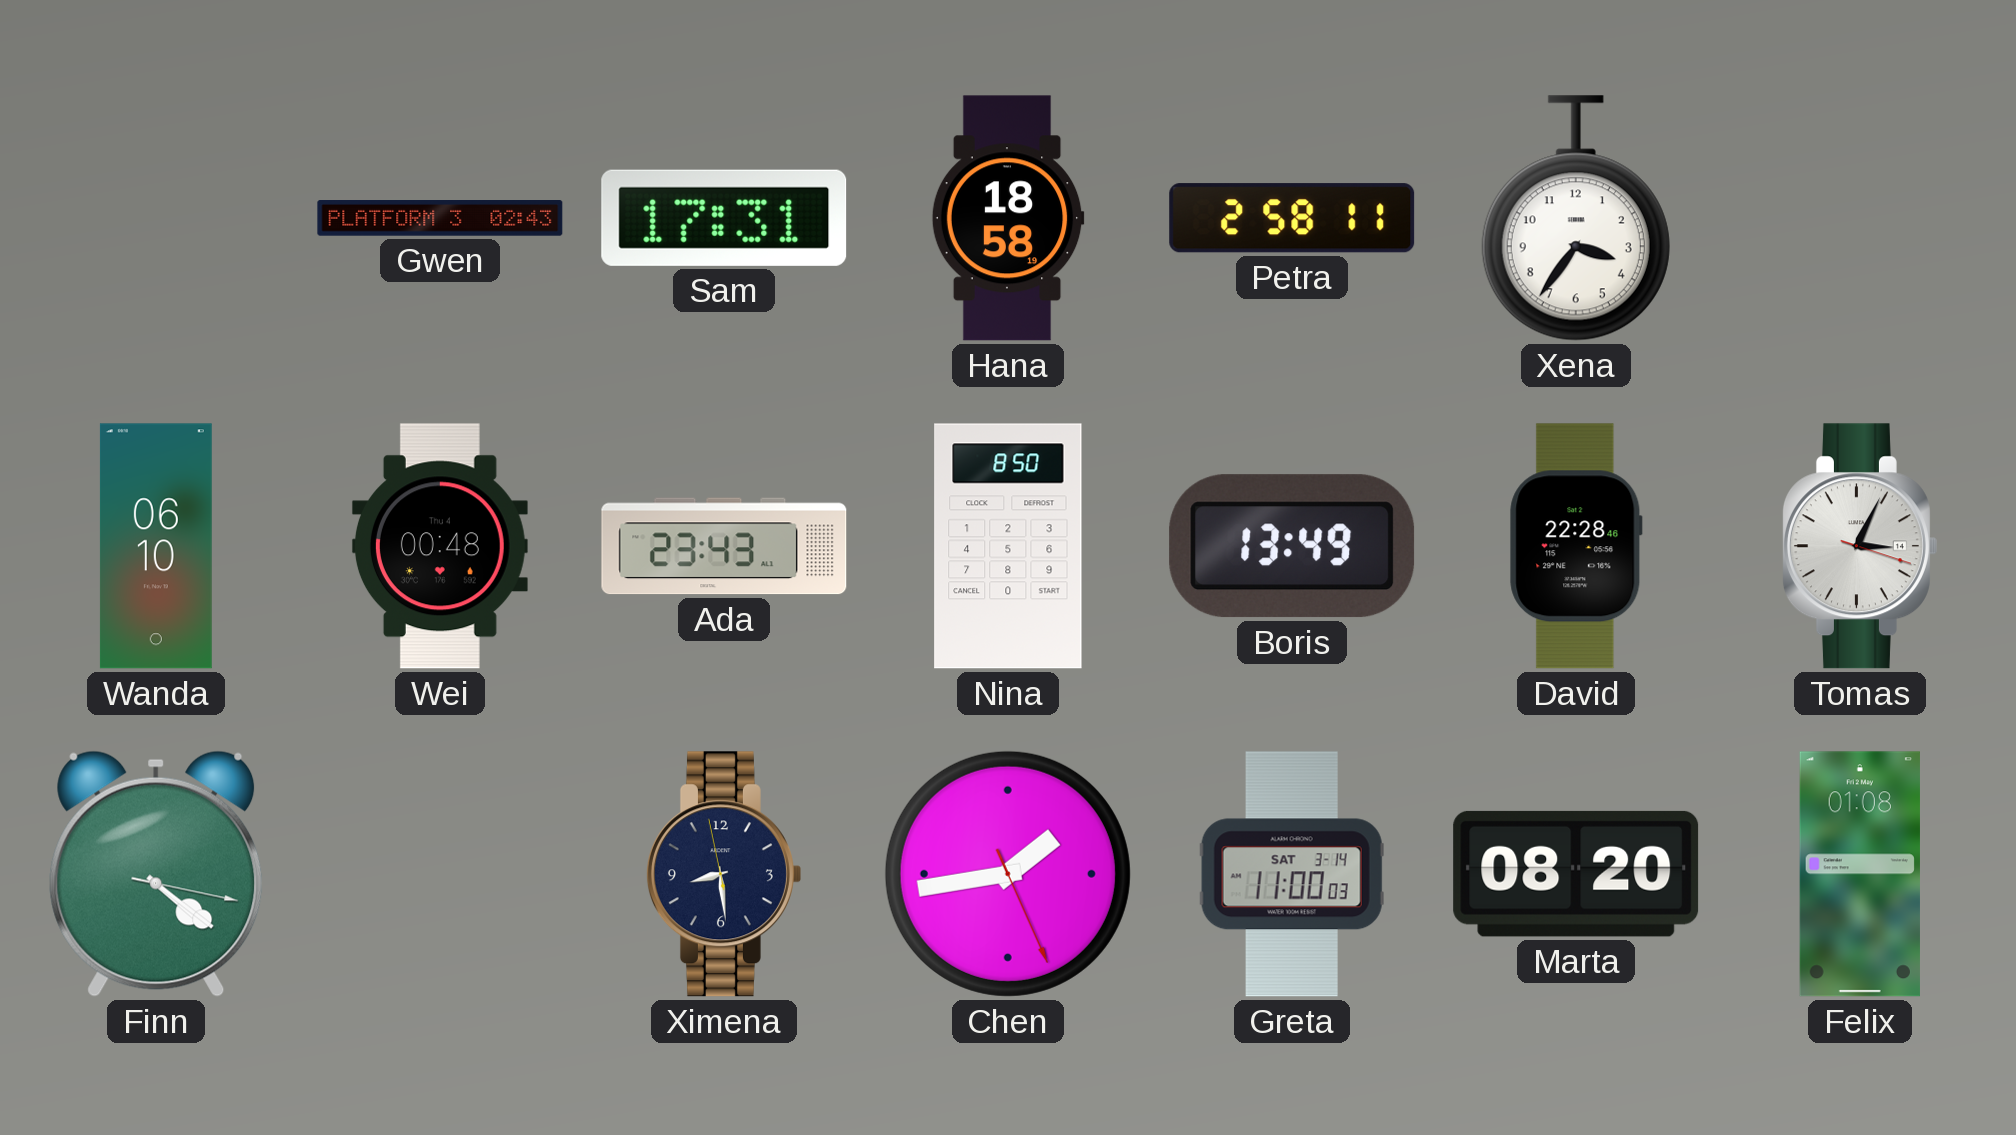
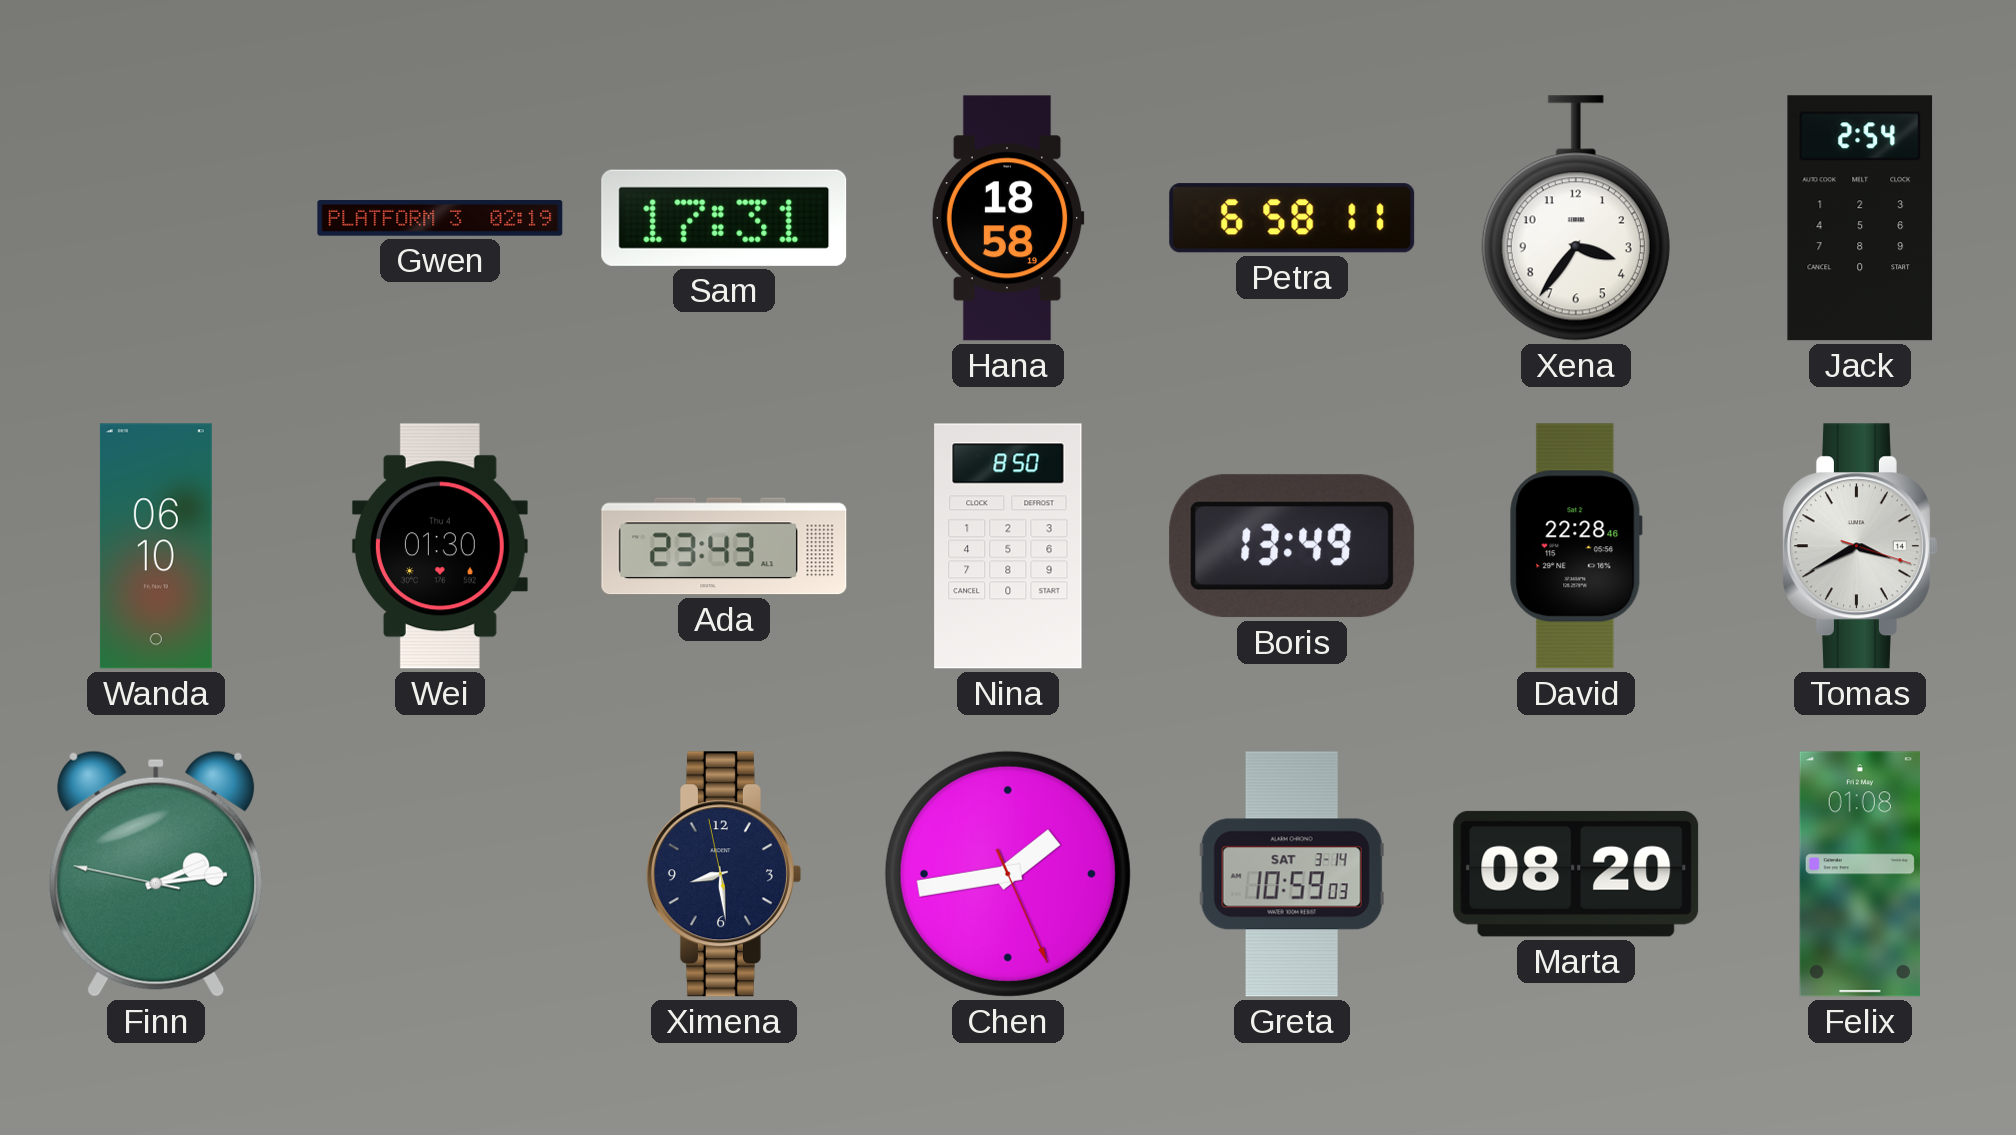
Gwen: 02:43 -> 02:19
Petra: 2:58 -> 6:58
Jack: none -> 2:54
Wei: 00:48 -> 01:30
Tomas: 3:04 -> 3:40
Finn: 4:21 -> 2:13
Greta: 11:00 -> 10:59
